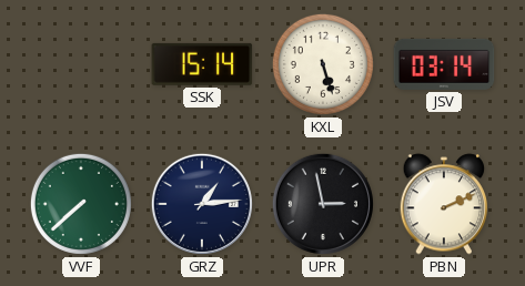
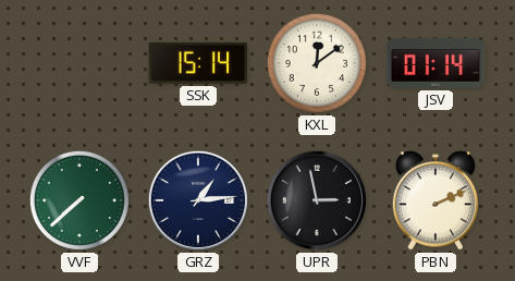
KXL: 5:27 -> 12:09
JSV: 03:14 -> 01:14
